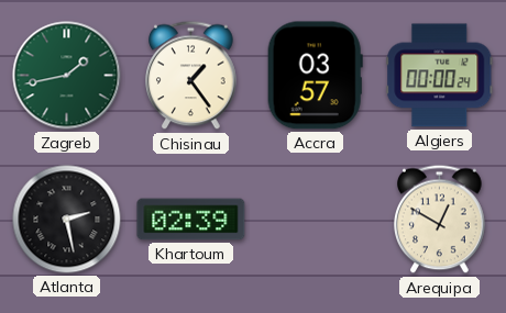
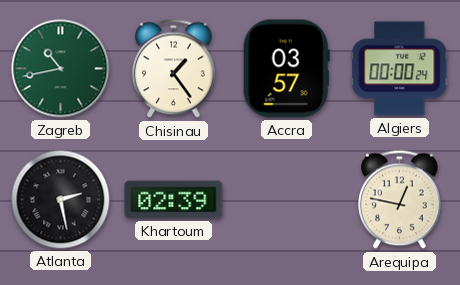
Zagreb: 1:43 -> 10:43
Arequipa: 12:50 -> 12:47
